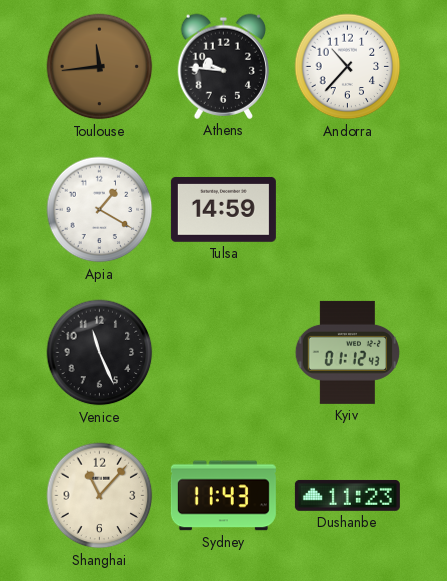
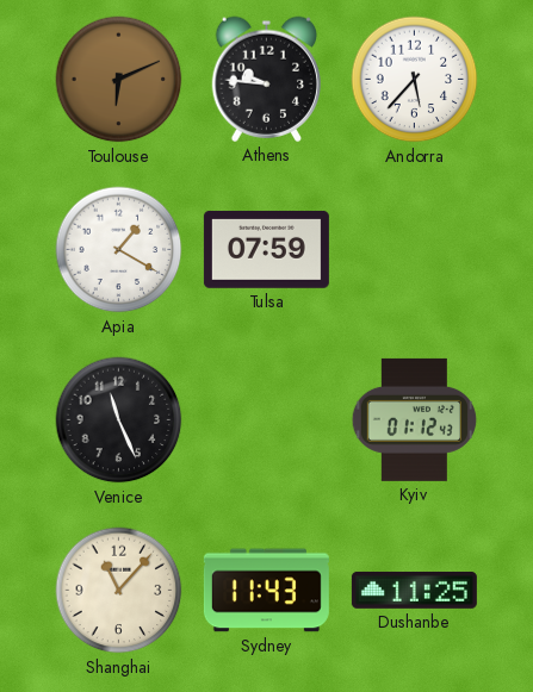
Toulouse: 11:44 -> 6:11
Andorra: 10:37 -> 5:37
Tulsa: 14:59 -> 07:59
Dushanbe: 11:23 -> 11:25
